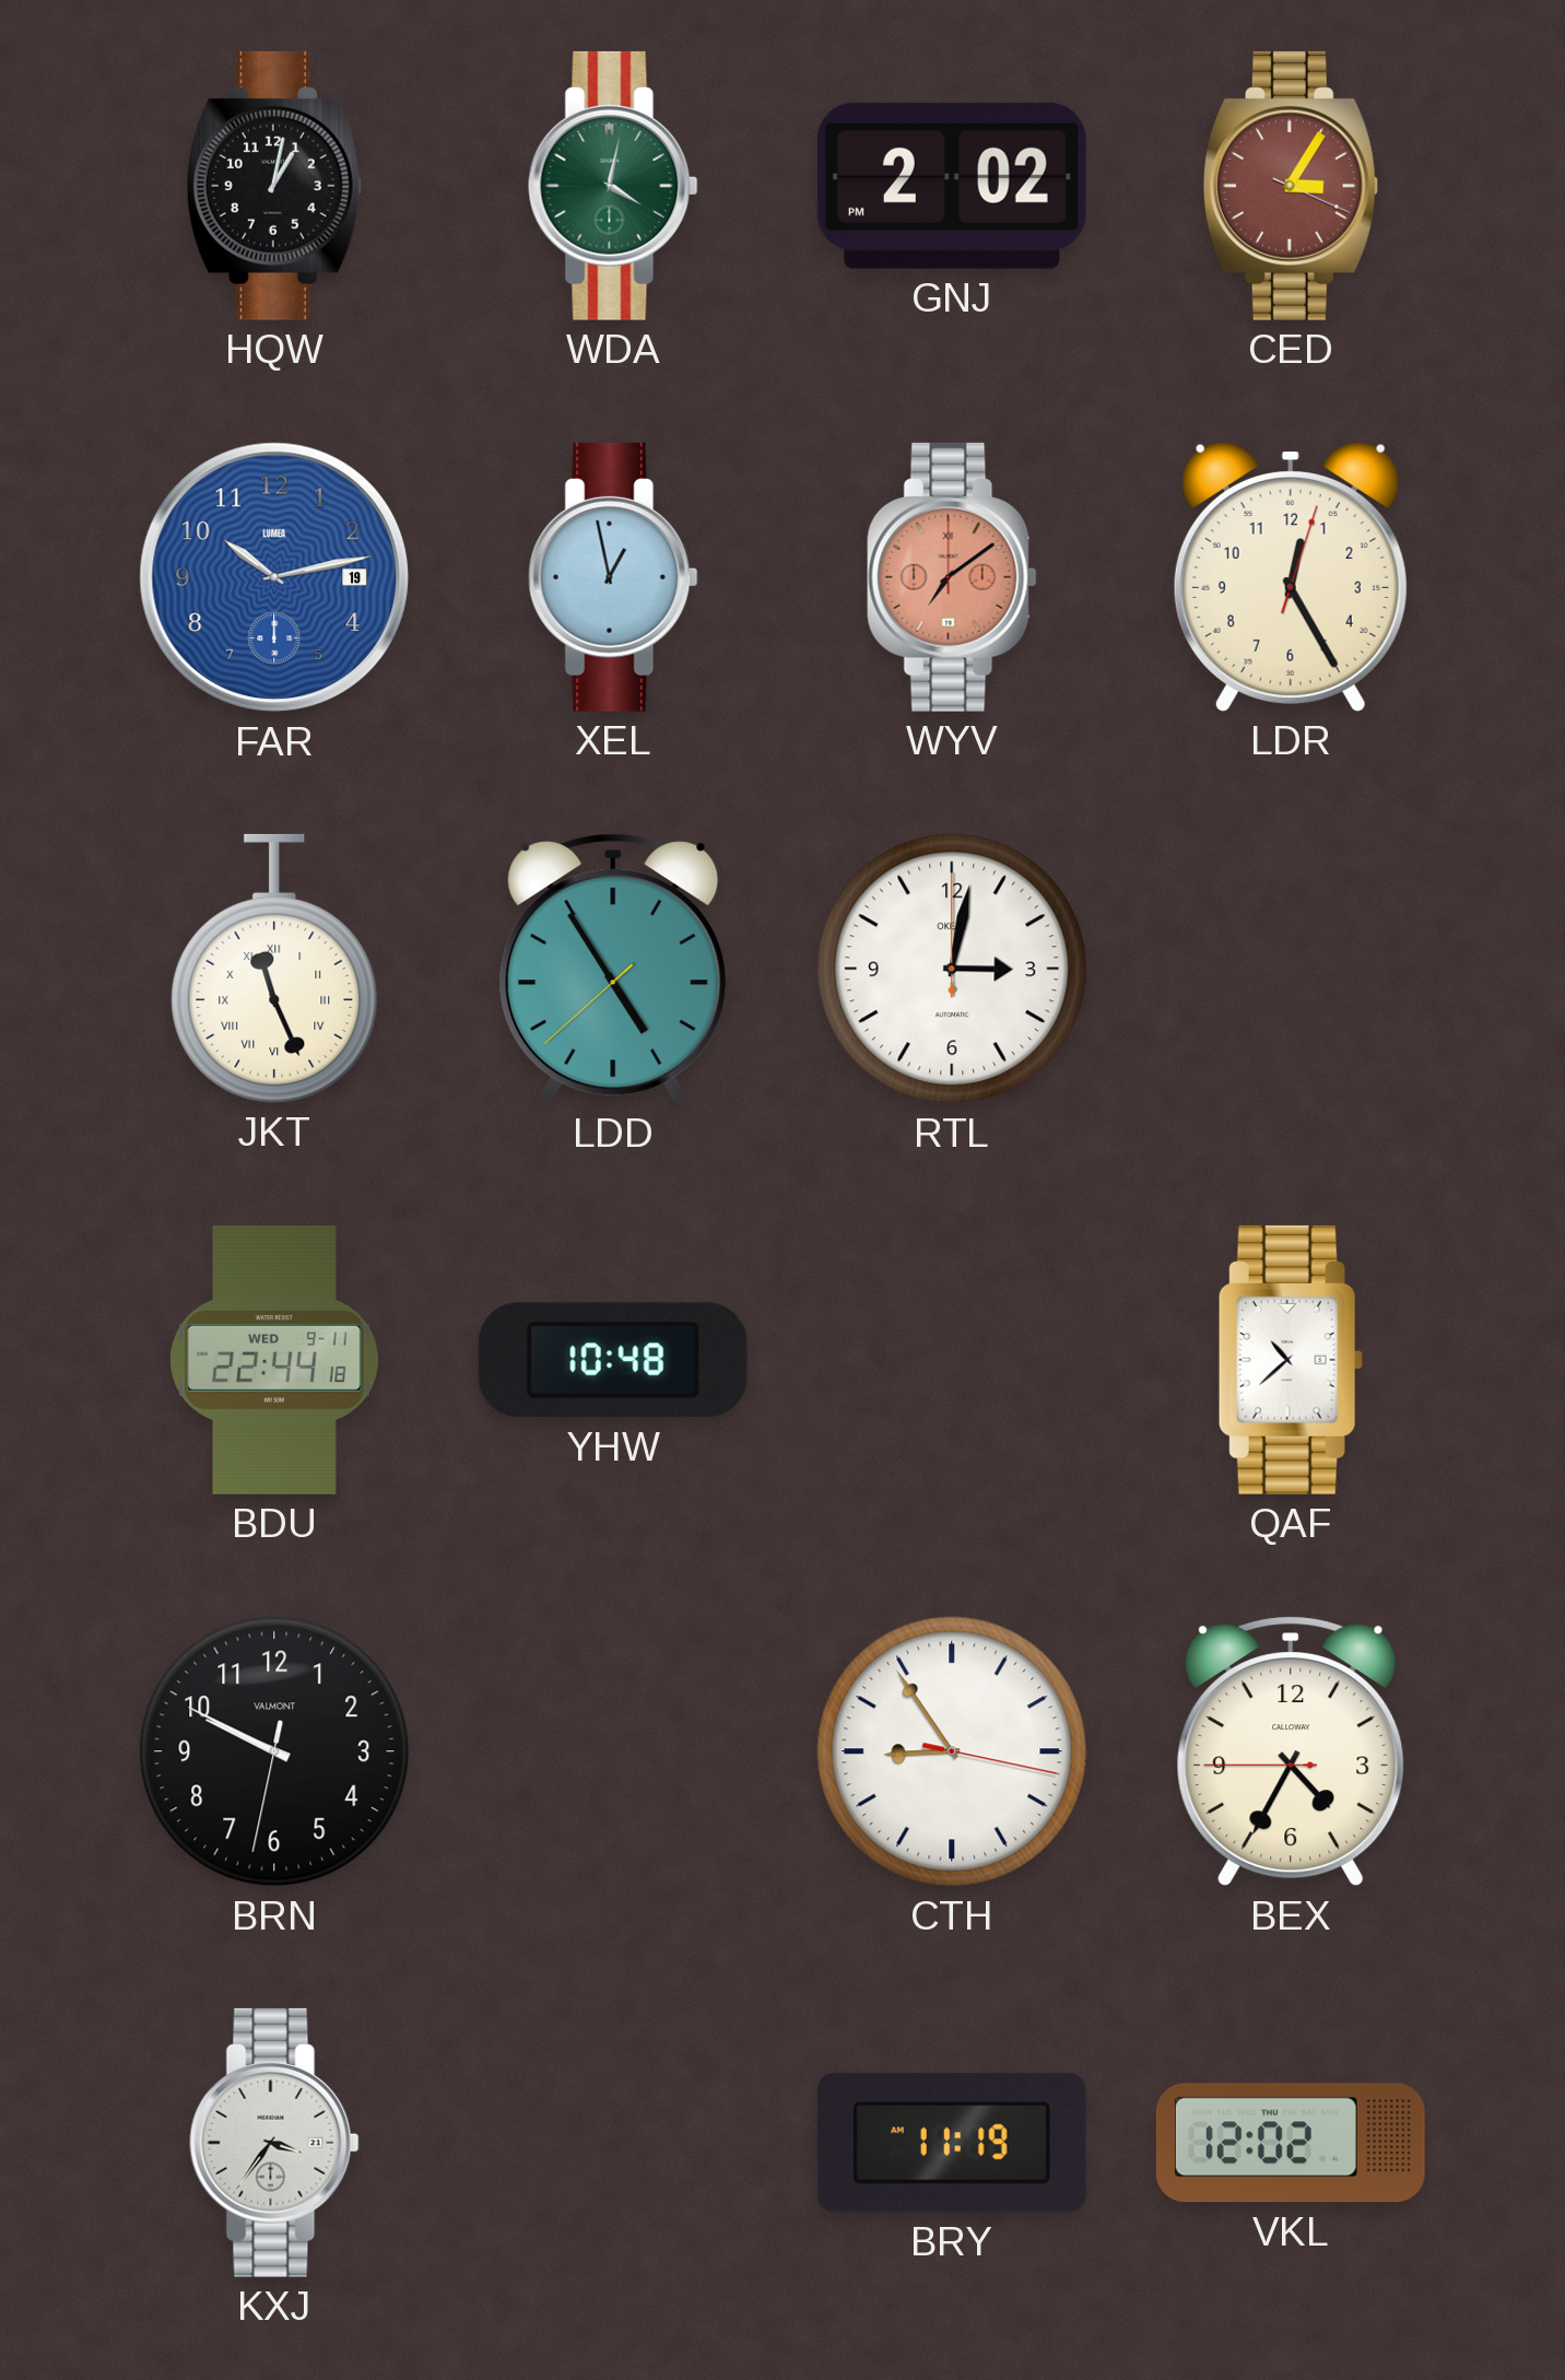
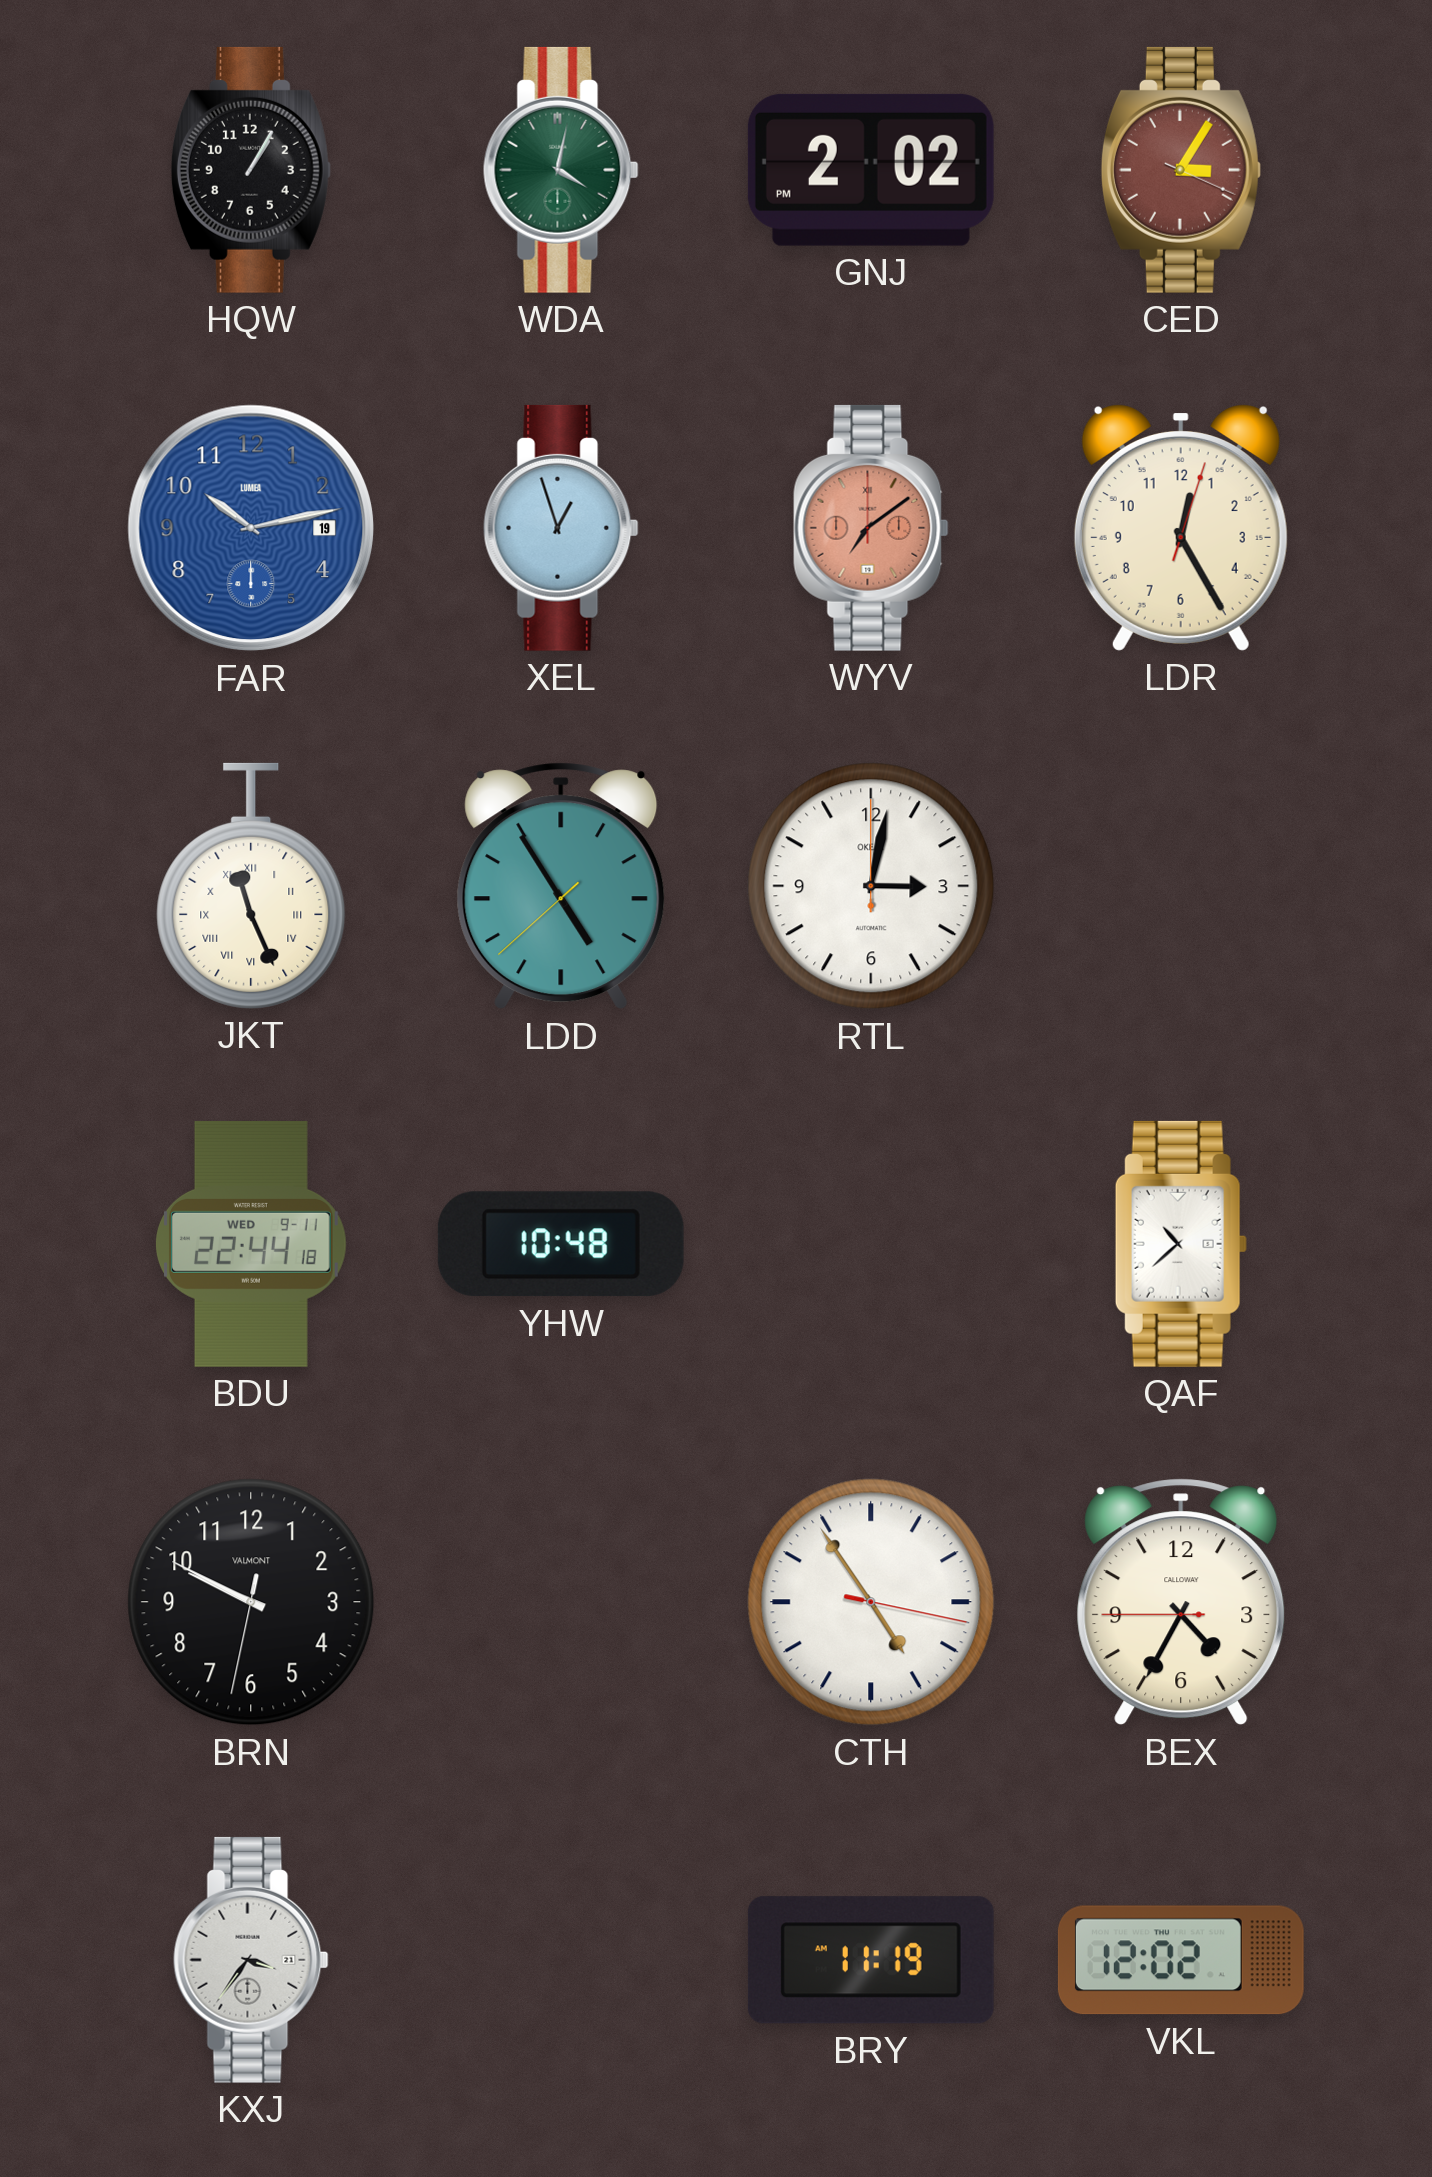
HQW: 1:02 -> 1:05
XEL: 12:58 -> 12:57
CTH: 8:54 -> 4:54
